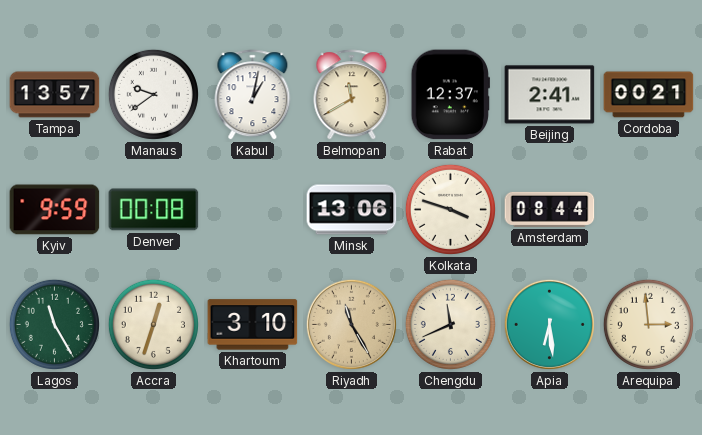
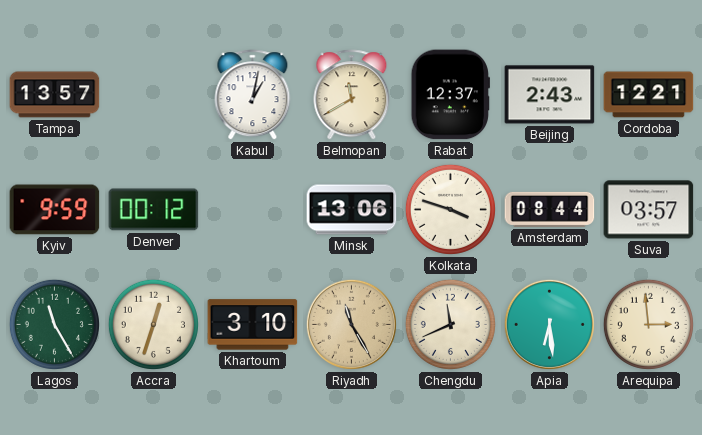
Manaus: 9:39 -> none
Beijing: 2:41 -> 2:43
Cordoba: 00:21 -> 12:21
Denver: 00:08 -> 00:12
Suva: none -> 03:57
